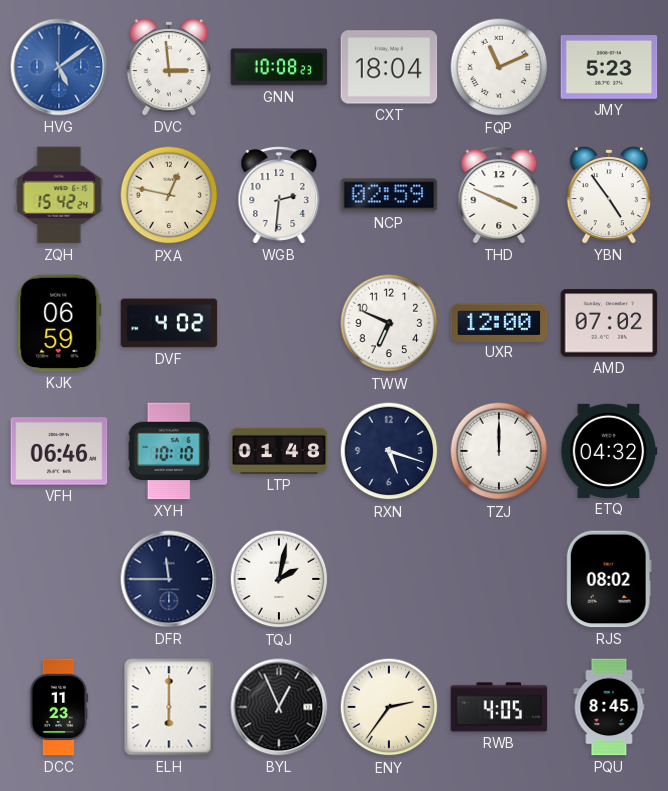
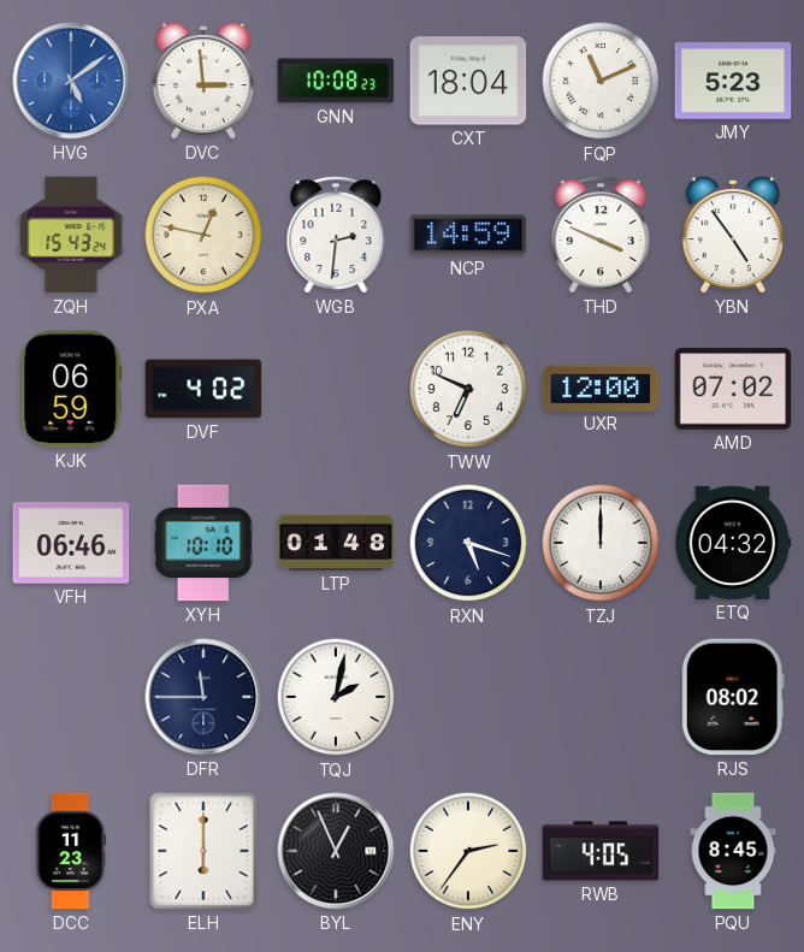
ZQH: 15:42 -> 15:43
NCP: 02:59 -> 14:59
